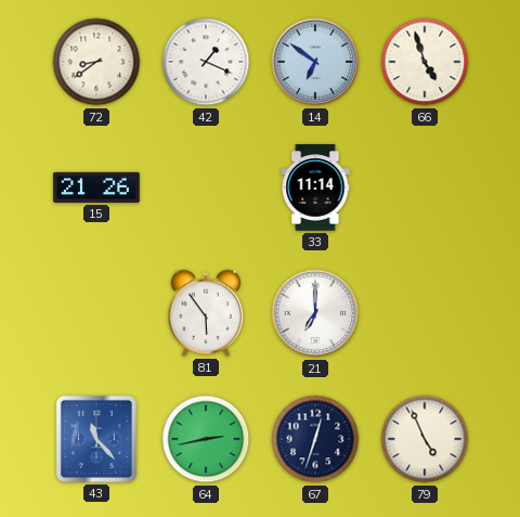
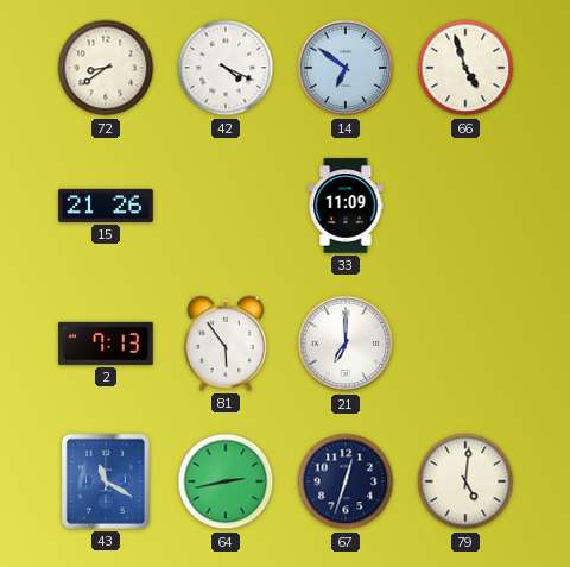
42: 1:19 -> 4:19
33: 11:14 -> 11:09
2: none -> 7:13
43: 11:23 -> 11:20
79: 4:56 -> 5:01
